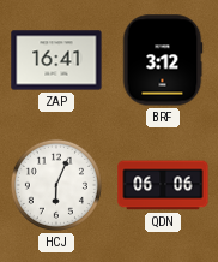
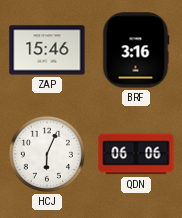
ZAP: 16:41 -> 15:46
BRF: 3:12 -> 3:16
